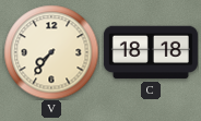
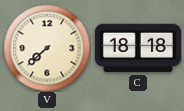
V: 7:36 -> 7:38
